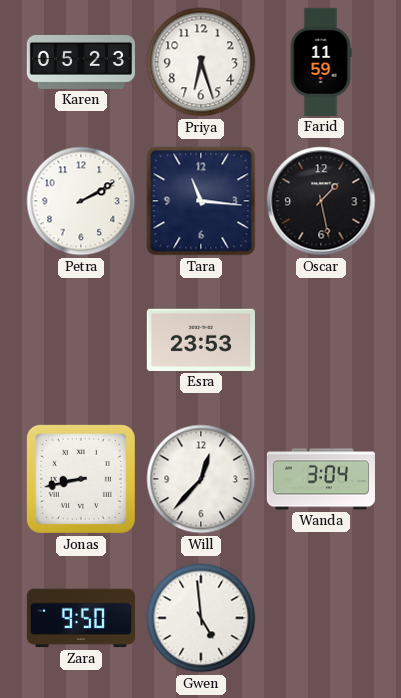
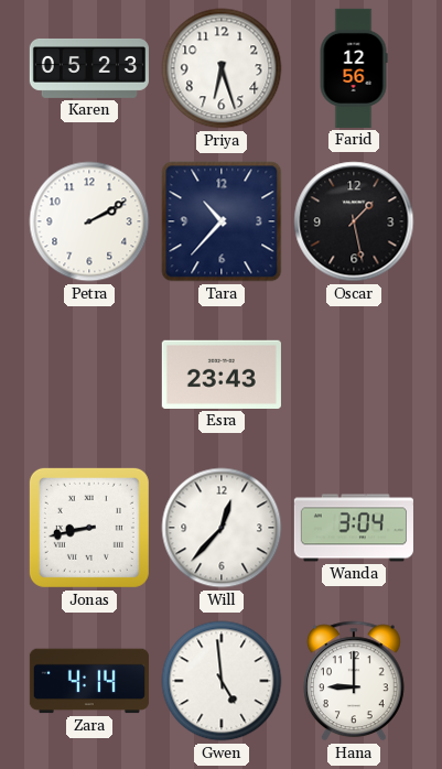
Farid: 11:59 -> 12:56
Tara: 11:16 -> 10:37
Esra: 23:53 -> 23:43
Zara: 9:50 -> 4:14
Hana: none -> 9:00
